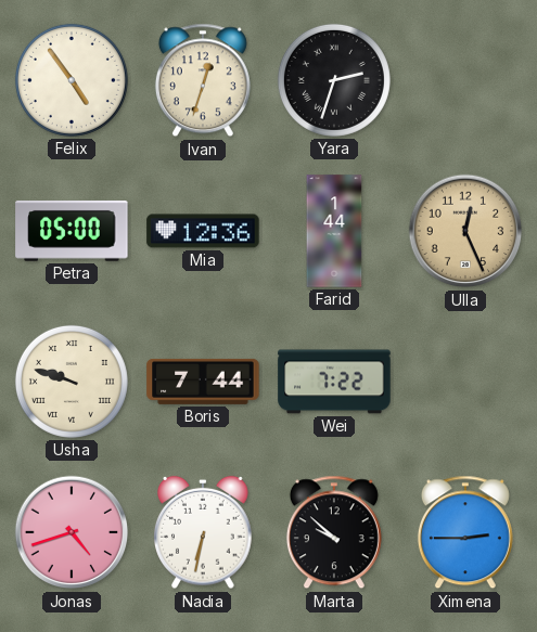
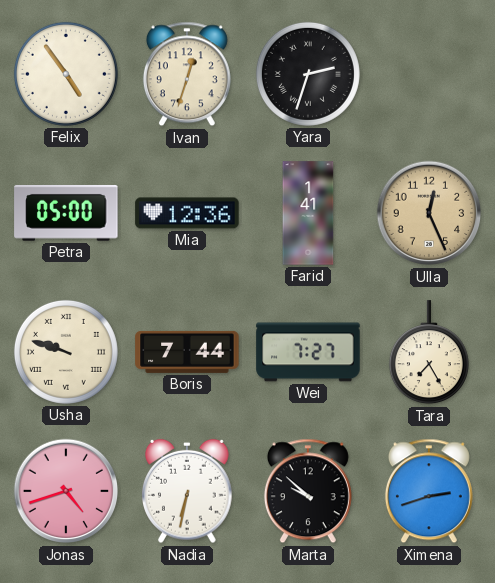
Farid: 1:44 -> 1:41
Wei: 7:22 -> 7:27
Tara: none -> 7:25
Ximena: 2:45 -> 2:42
